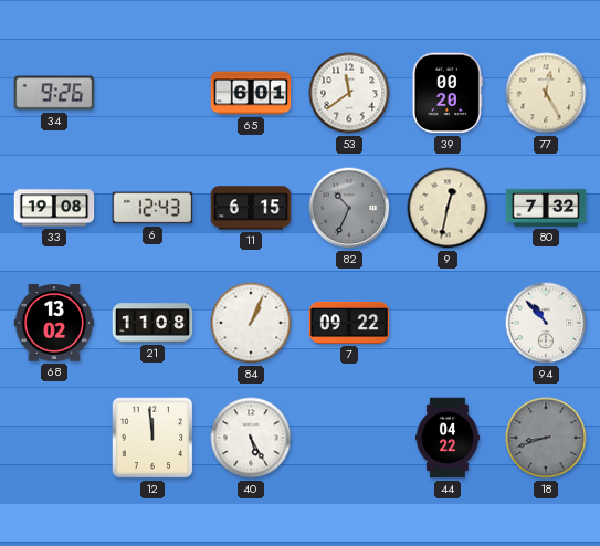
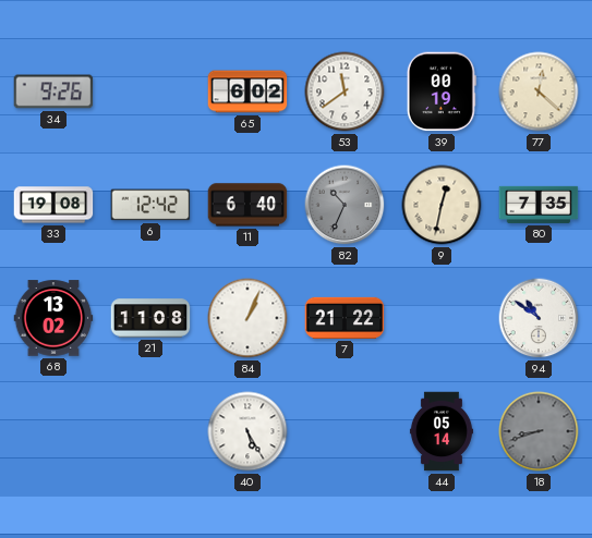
65: 6:01 -> 6:02
39: 00:20 -> 00:19
77: 12:25 -> 12:22
6: 12:43 -> 12:42
11: 6:15 -> 6:40
80: 7:32 -> 7:35
7: 09:22 -> 21:22
94: 10:53 -> 10:51
12: 11:59 -> none
44: 04:22 -> 05:14
